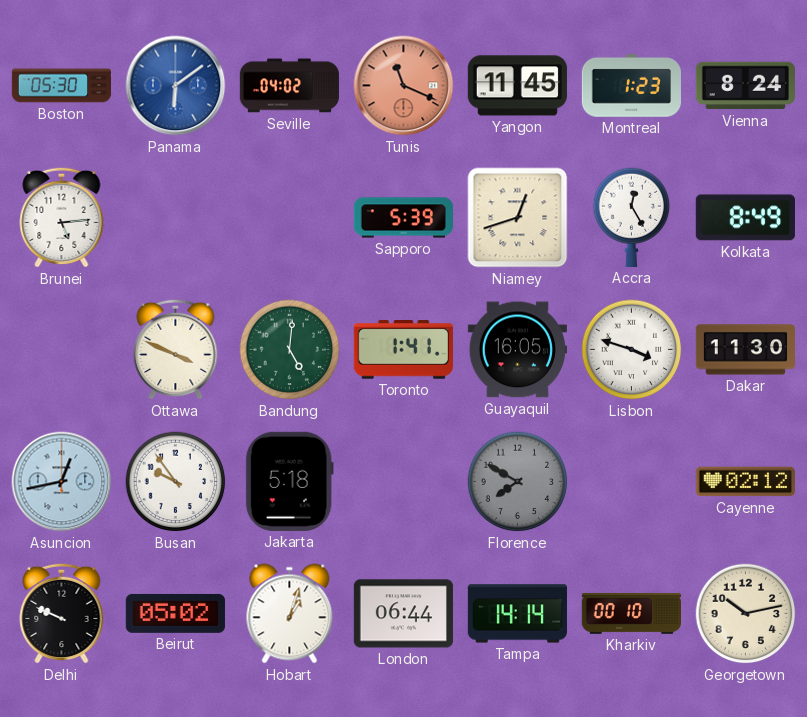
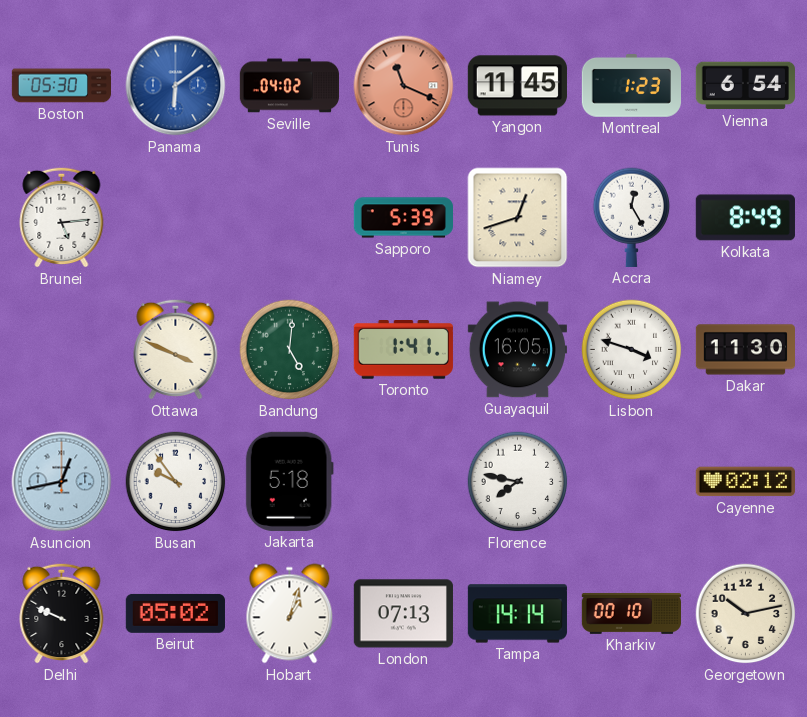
Vienna: 8:24 -> 6:54
Florence: 7:50 -> 7:47
Florence dial: grey -> white
London: 06:44 -> 07:13
